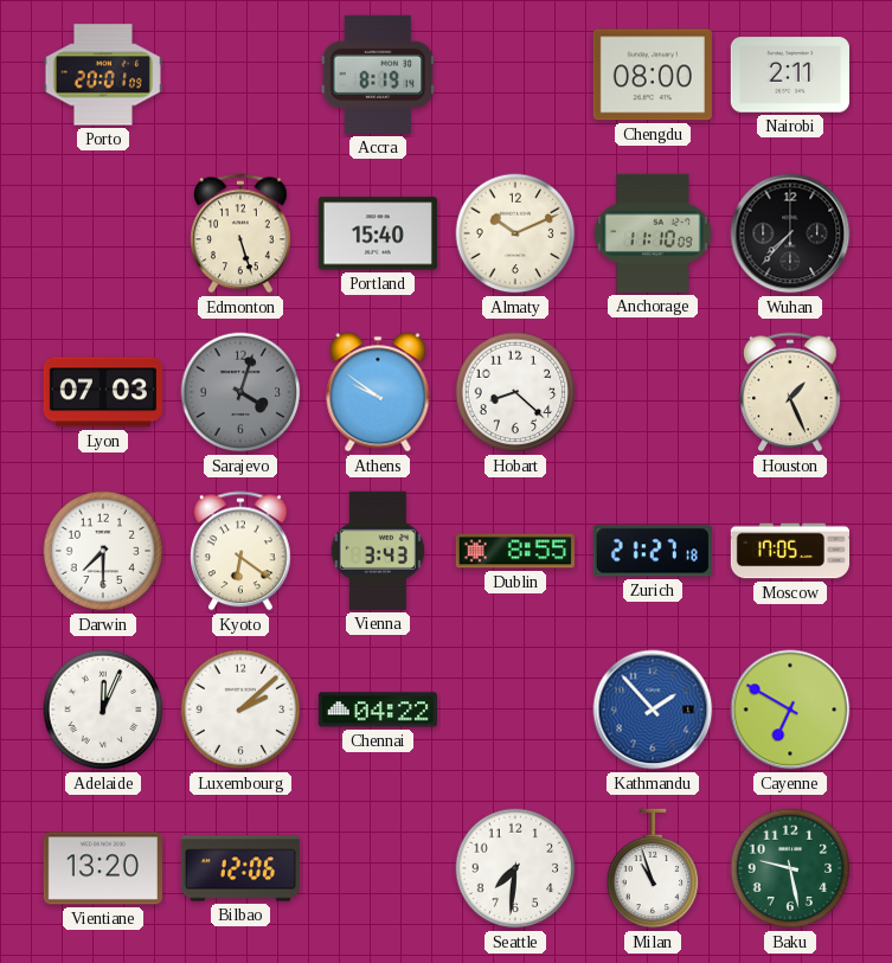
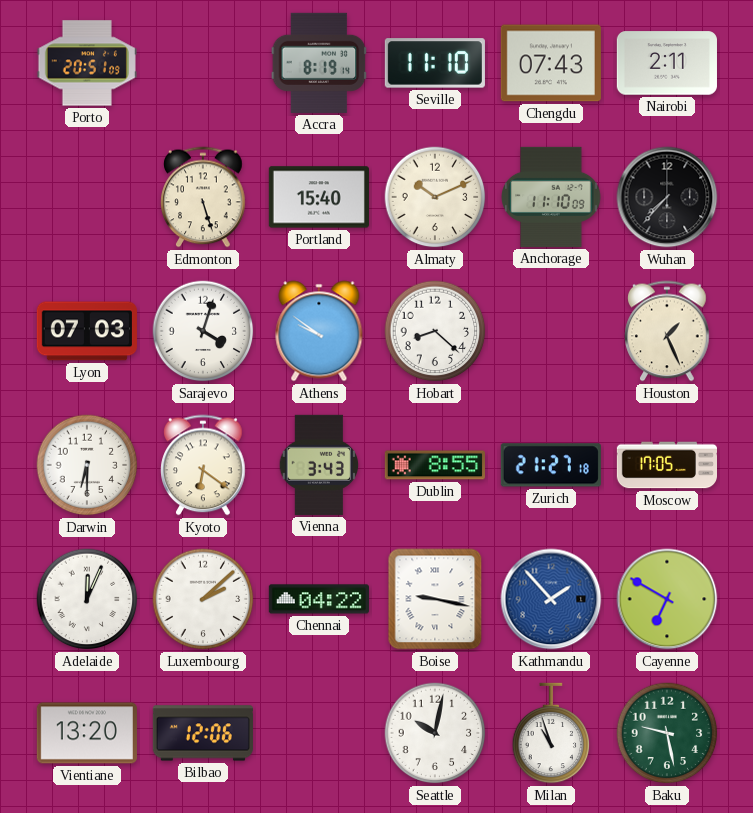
Porto: 20:01 -> 20:51
Seville: none -> 11:10
Chengdu: 08:00 -> 07:43
Sarajevo dial: grey -> white
Darwin: 7:30 -> 6:30
Boise: none -> 9:17
Seattle: 7:31 -> 10:02
